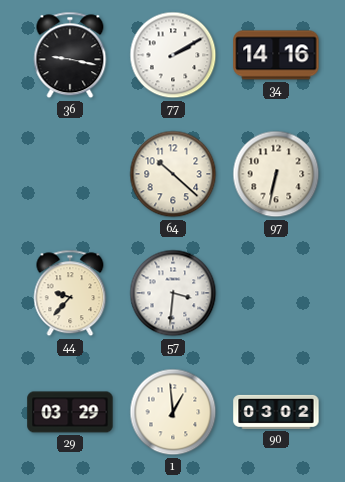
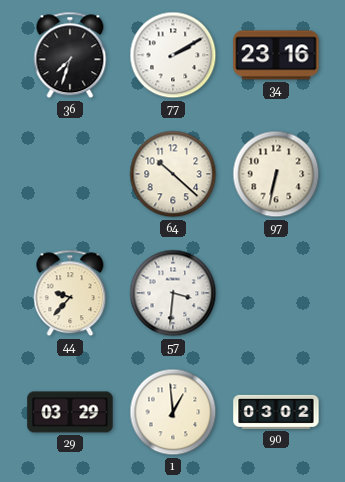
36: 9:17 -> 7:33
34: 14:16 -> 23:16
